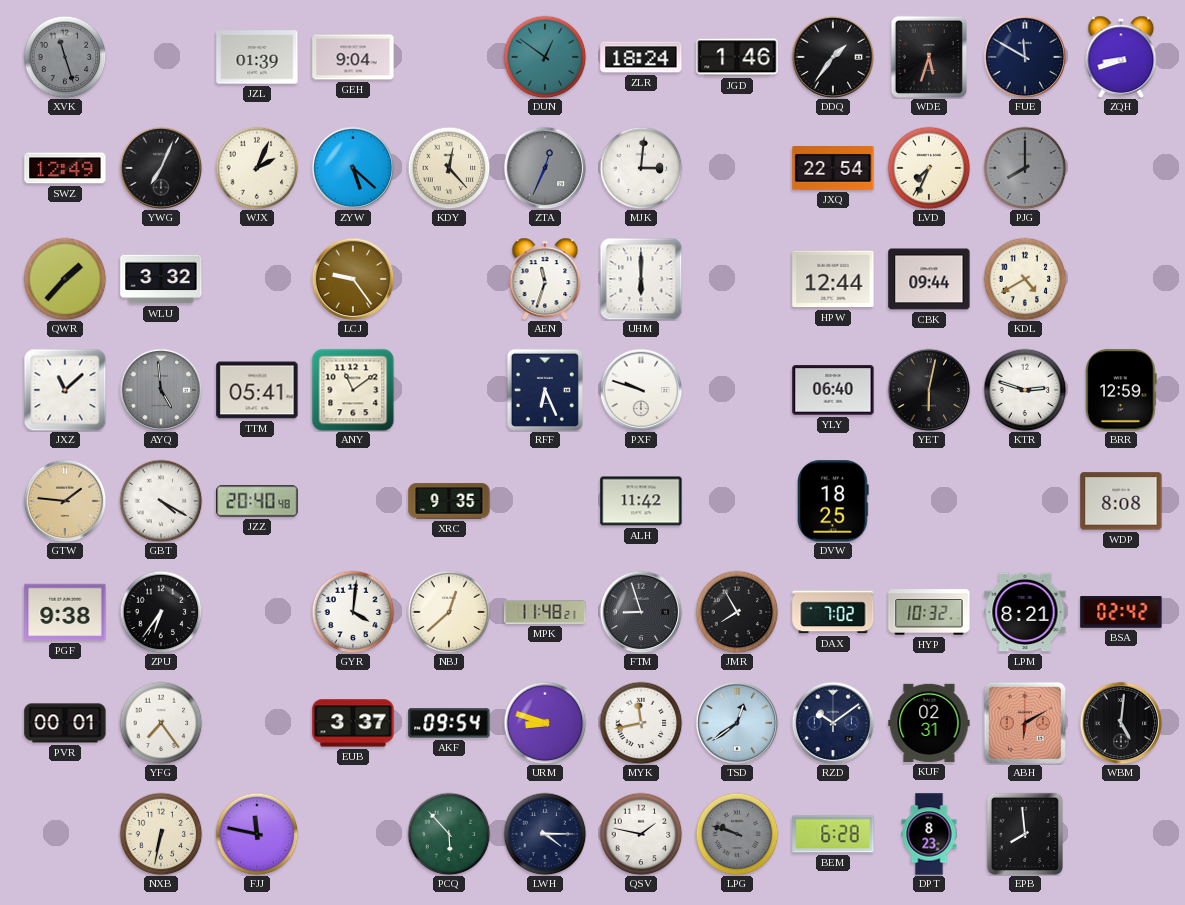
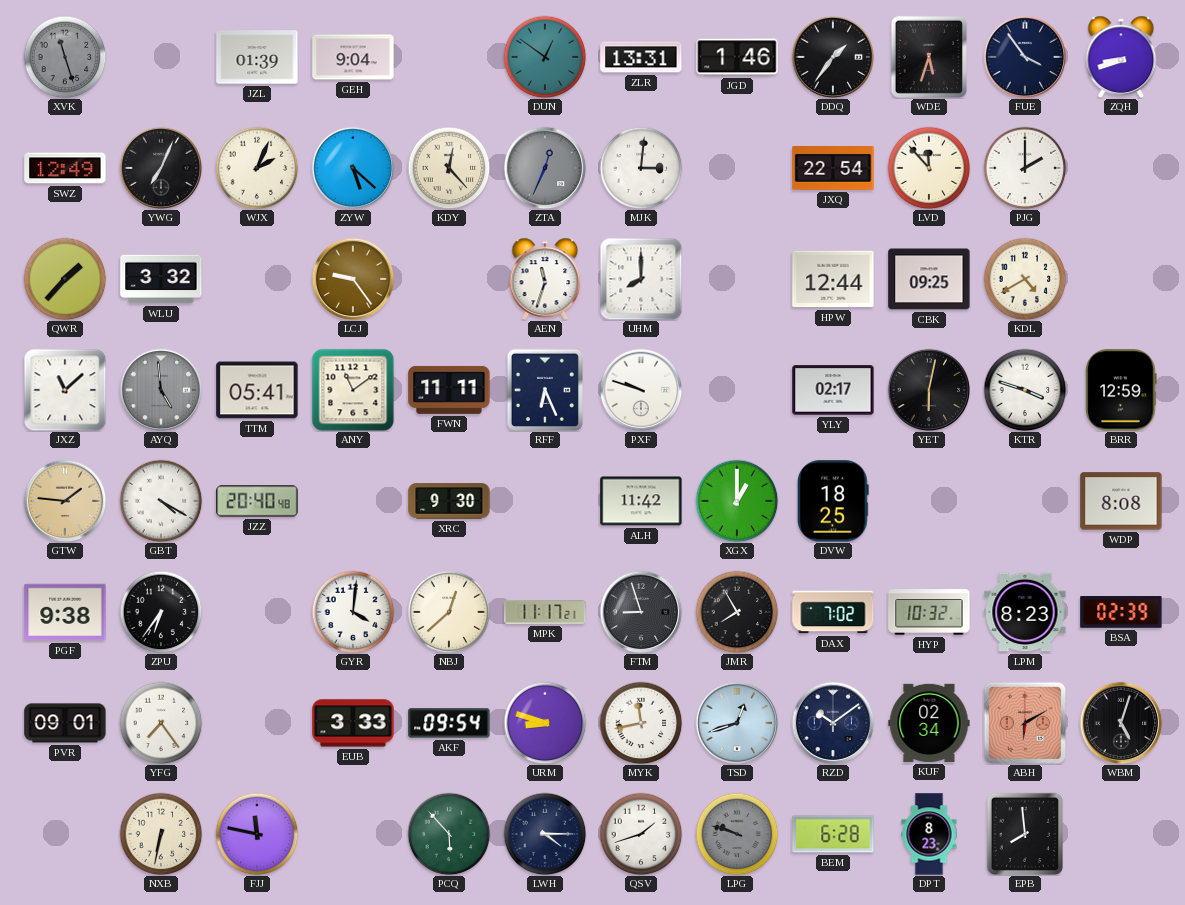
ZLR: 18:24 -> 13:31
FUE: 11:50 -> 3:54
LVD: 7:34 -> 11:53
PJG: 8:00 -> 2:00
PJG dial: grey -> white
UHM: 6:00 -> 8:00
CBK: 09:44 -> 09:25
FWN: none -> 11:11
YLY: 06:40 -> 02:17
KTR: 2:48 -> 3:48
XRC: 9:35 -> 9:30
XGX: none -> 1:00
MPK: 11:48 -> 11:17
LPM: 8:21 -> 8:23
BSA: 02:42 -> 02:39
PVR: 00:01 -> 09:01
EUB: 3:37 -> 3:33
TSD: 12:39 -> 12:42
KUF: 02:31 -> 02:34
WBM: 5:01 -> 5:03
QSV: 1:47 -> 1:42
